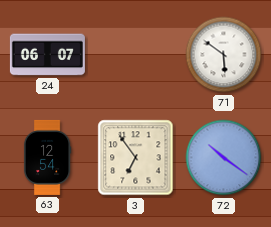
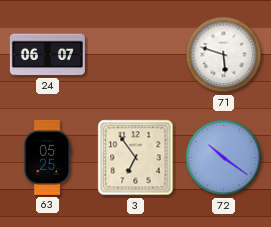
71: 5:51 -> 5:48
63: 12:54 -> 05:25
